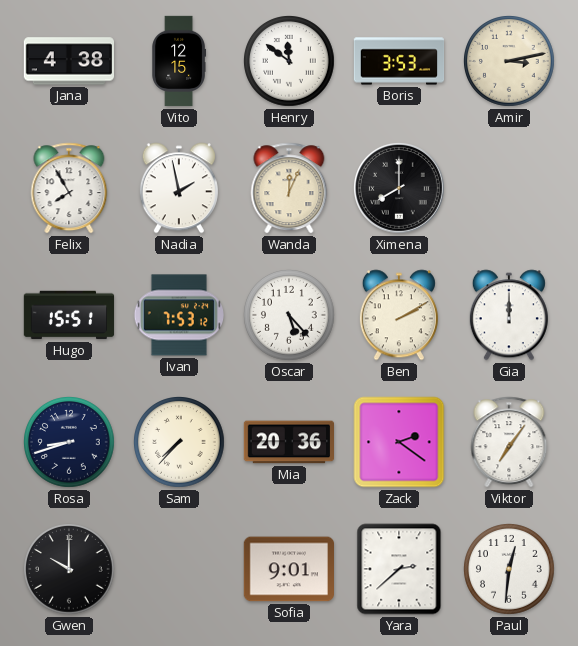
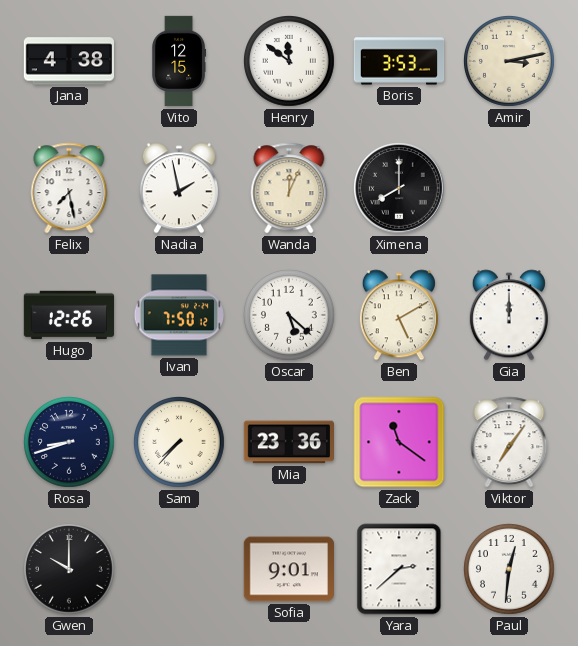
Felix: 7:55 -> 7:28
Hugo: 15:51 -> 12:26
Ivan: 7:53 -> 7:50
Oscar: 5:23 -> 5:22
Ben: 2:10 -> 5:10
Mia: 20:36 -> 23:36
Zack: 2:21 -> 11:21
